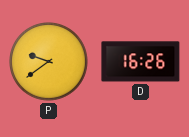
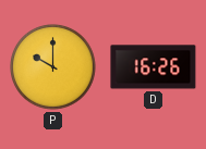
P: 9:39 -> 10:00
